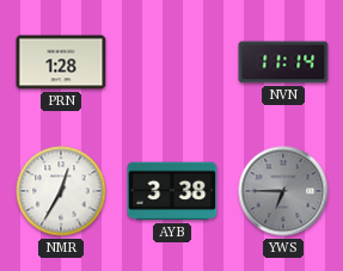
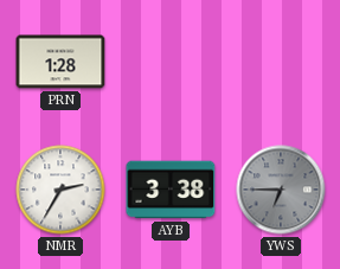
NVN: 11:14 -> none
NMR: 12:35 -> 2:35
